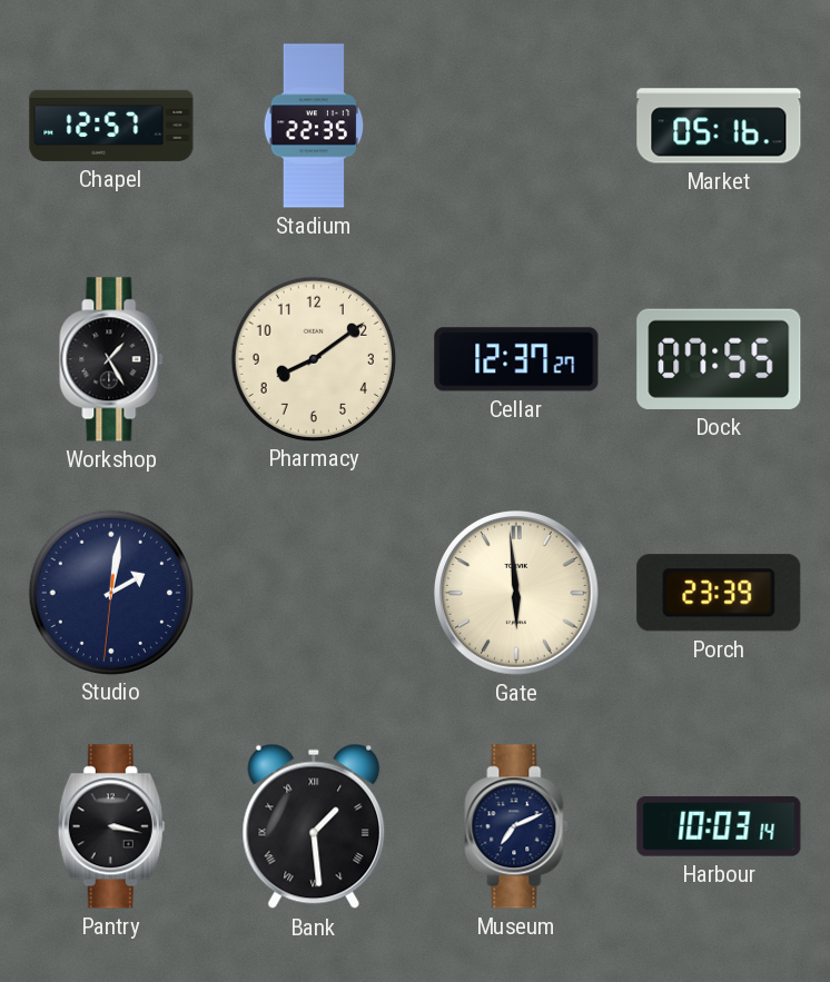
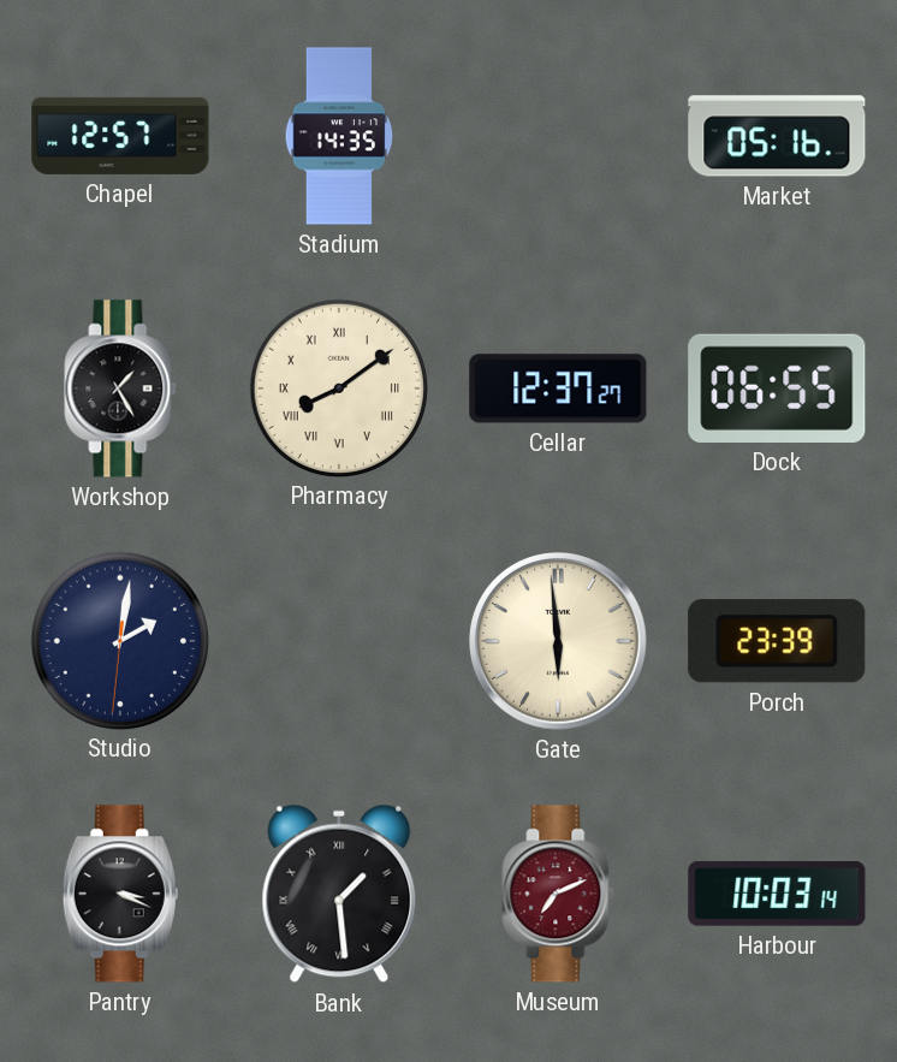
Stadium: 22:35 -> 14:35
Pharmacy numerals: Arabic -> Roman
Dock: 07:55 -> 06:55
Pantry: 3:17 -> 3:19
Museum dial: navy -> burgundy
